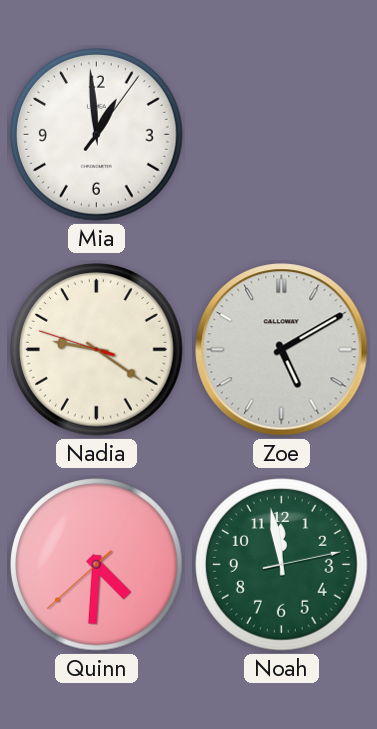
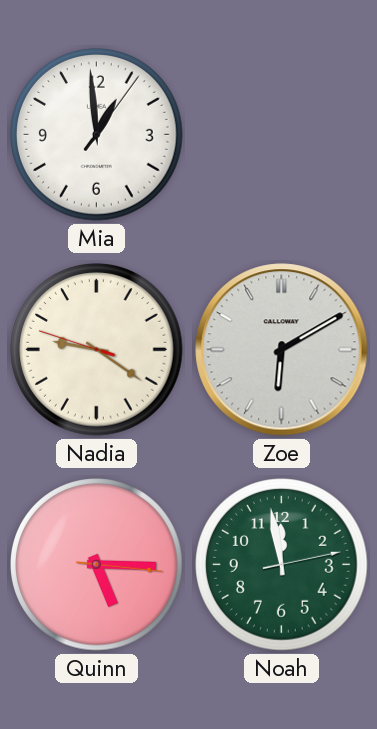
Zoe: 5:10 -> 6:10
Quinn: 4:30 -> 5:15
